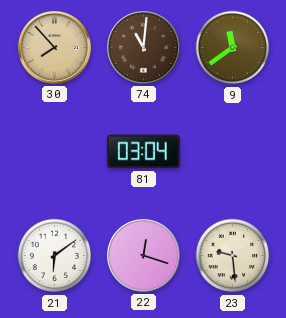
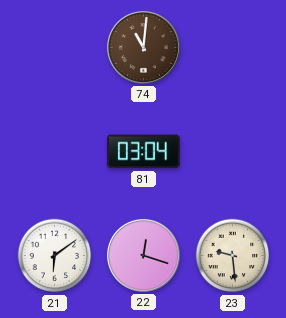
30: 7:53 -> none
9: 11:39 -> none
